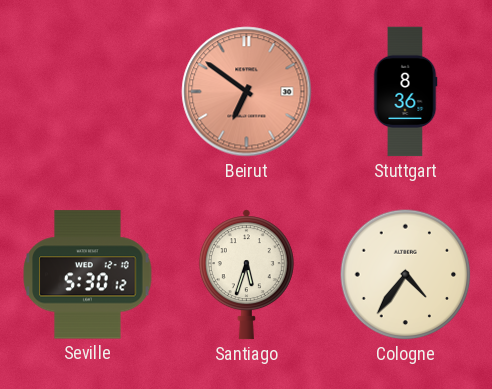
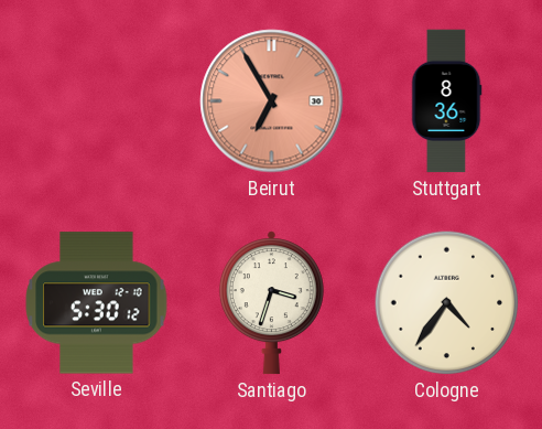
Beirut: 6:51 -> 6:55
Santiago: 5:33 -> 3:33
